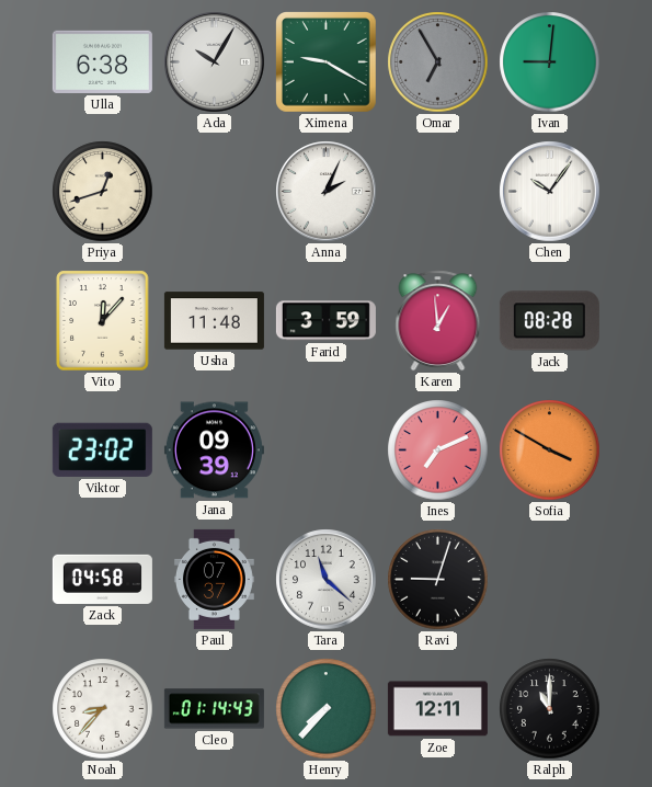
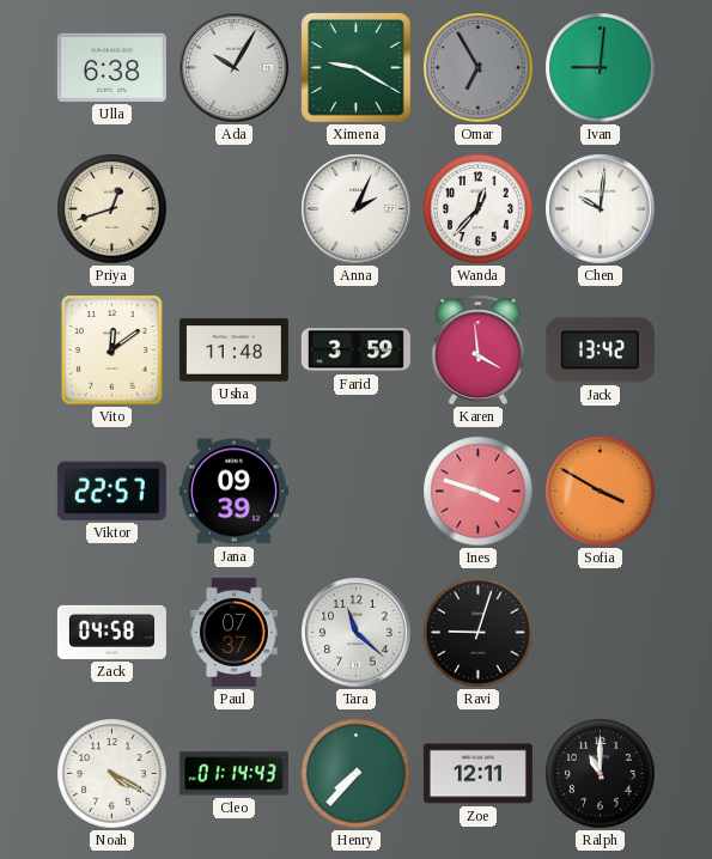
Wanda: none -> 12:37
Chen: 10:06 -> 10:01
Vito: 12:07 -> 12:09
Karen: 12:59 -> 3:59
Jack: 08:28 -> 13:42
Viktor: 23:02 -> 22:57
Ines: 7:11 -> 3:48
Noah: 8:37 -> 4:20
